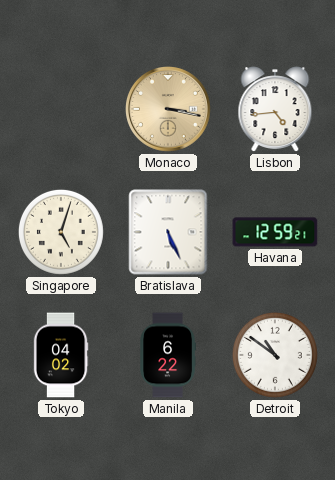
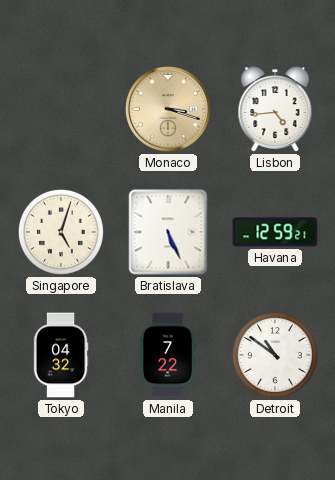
Monaco: 3:17 -> 3:18
Tokyo: 04:02 -> 04:32
Manila: 6:22 -> 7:22
